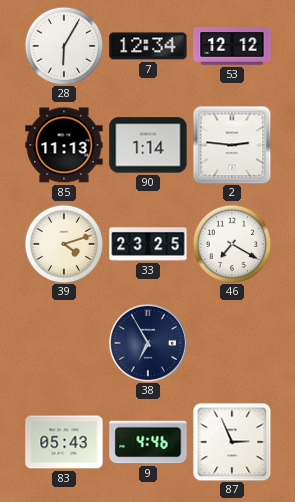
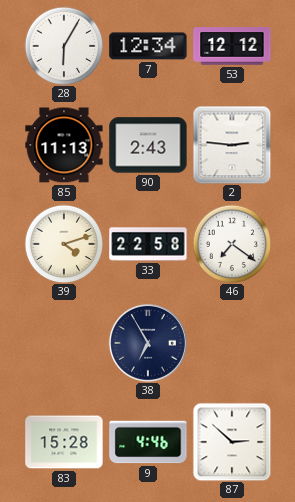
90: 1:14 -> 2:43
33: 23:25 -> 22:58
46: 7:20 -> 7:21
83: 05:43 -> 15:28
87: 2:56 -> 2:52
